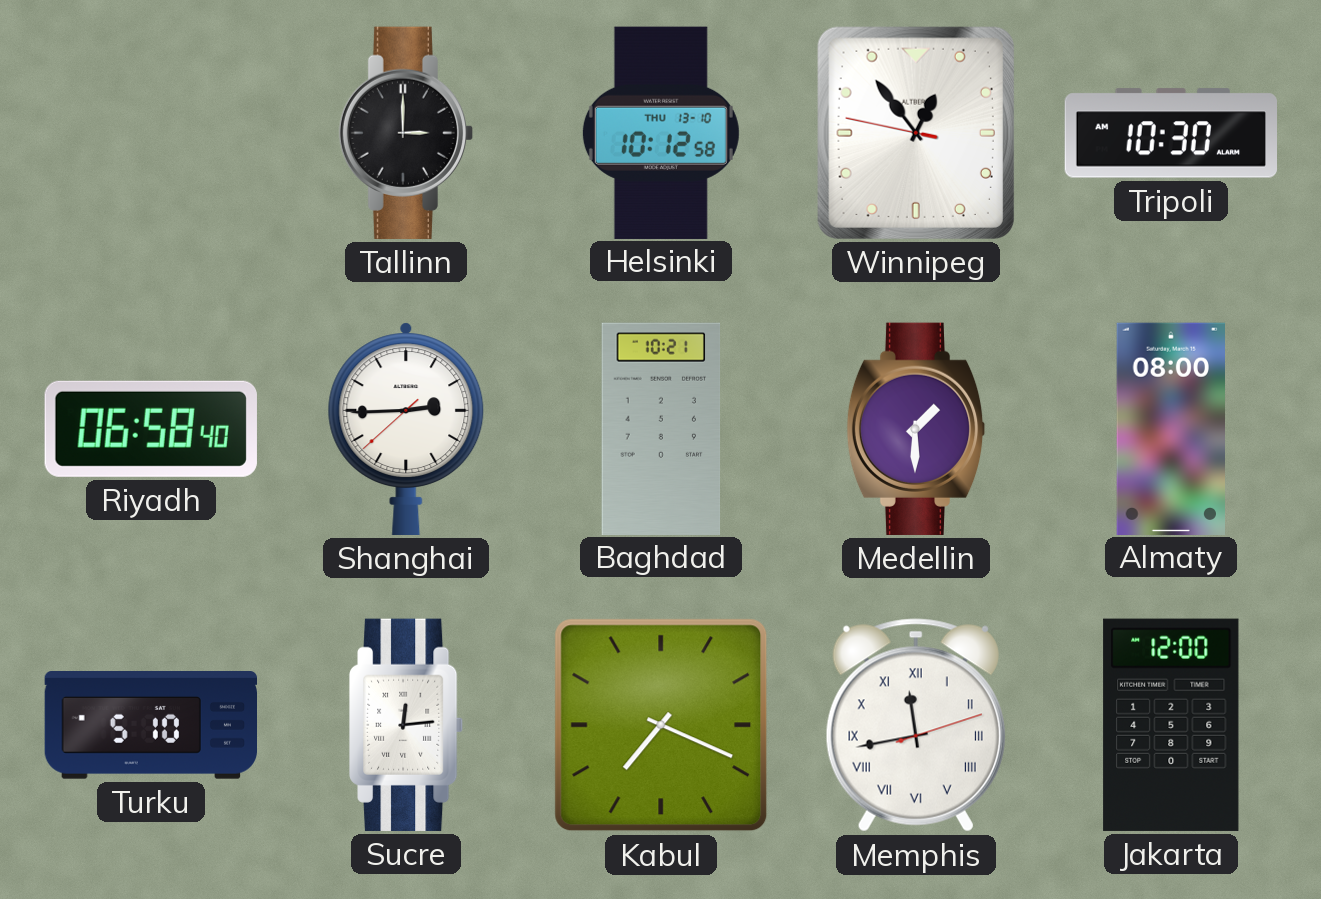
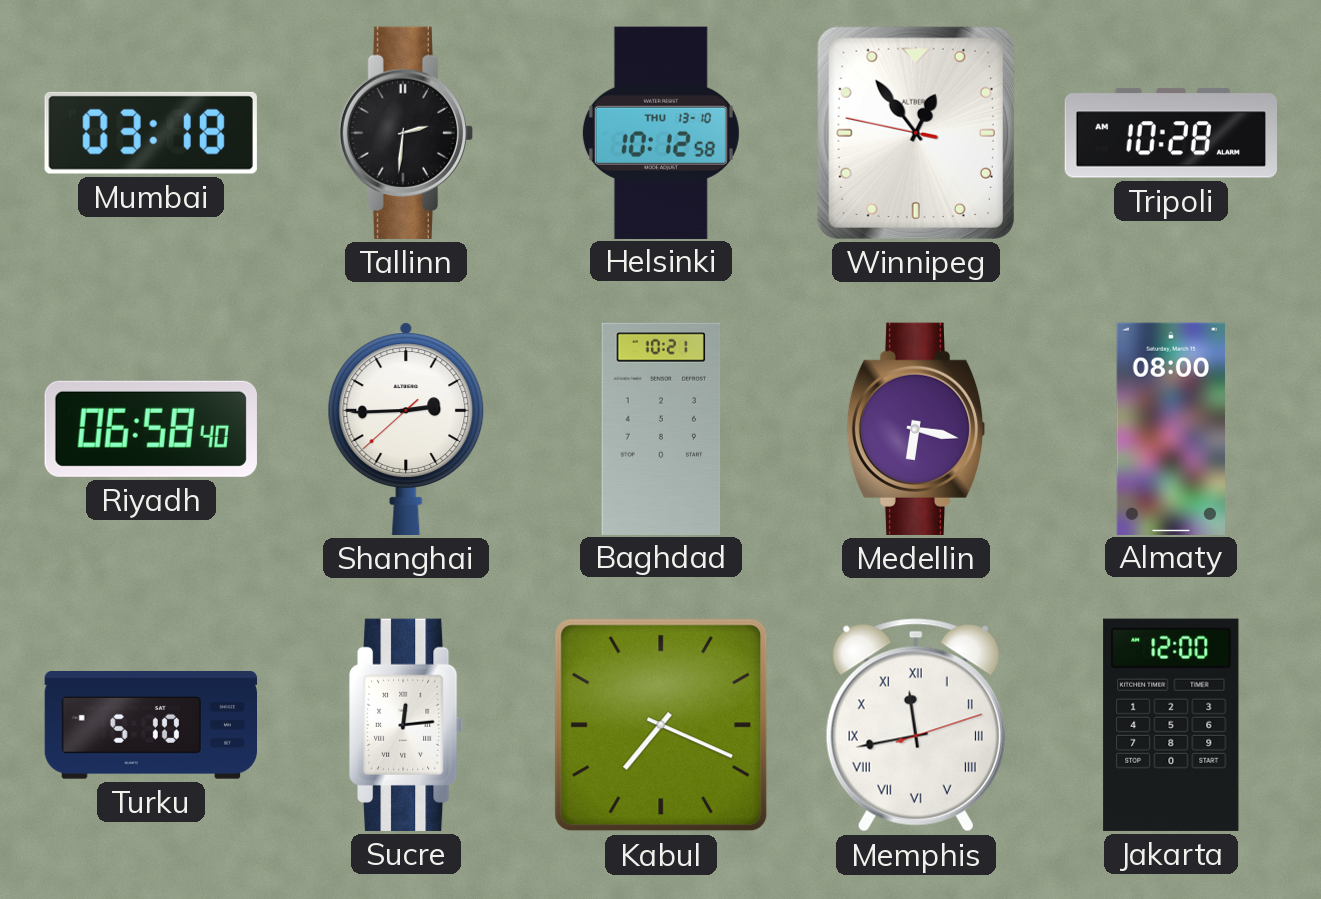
Mumbai: none -> 03:18
Tallinn: 3:00 -> 2:31
Tripoli: 10:30 -> 10:28
Medellin: 1:30 -> 6:17
